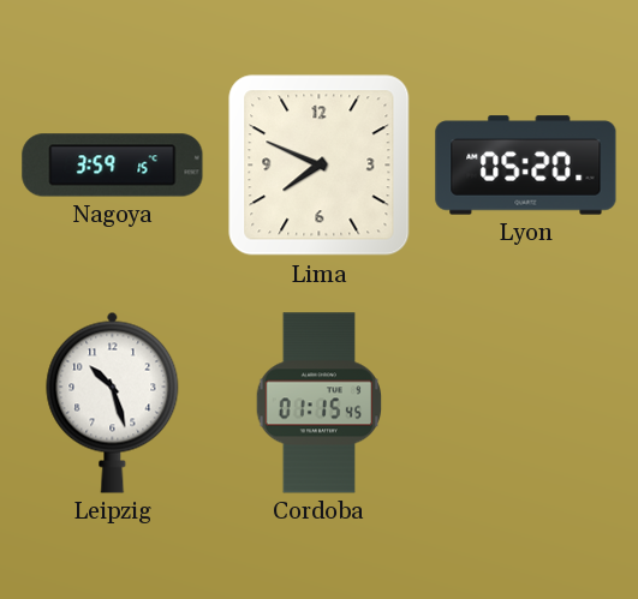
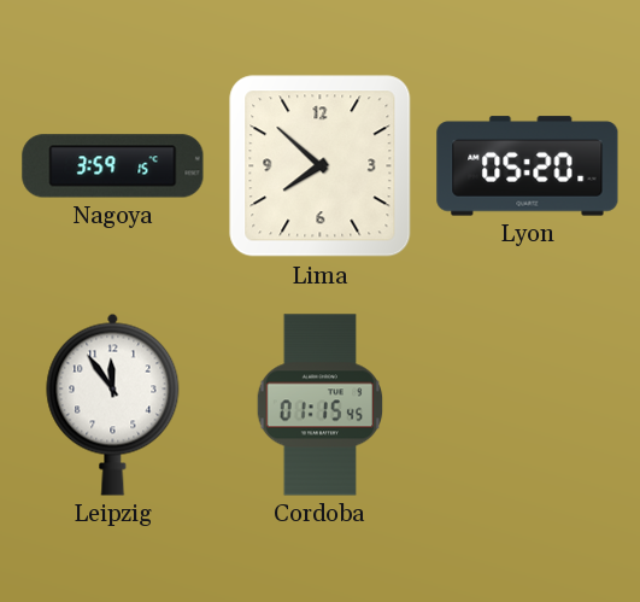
Lima: 7:49 -> 7:52
Leipzig: 10:27 -> 11:54
